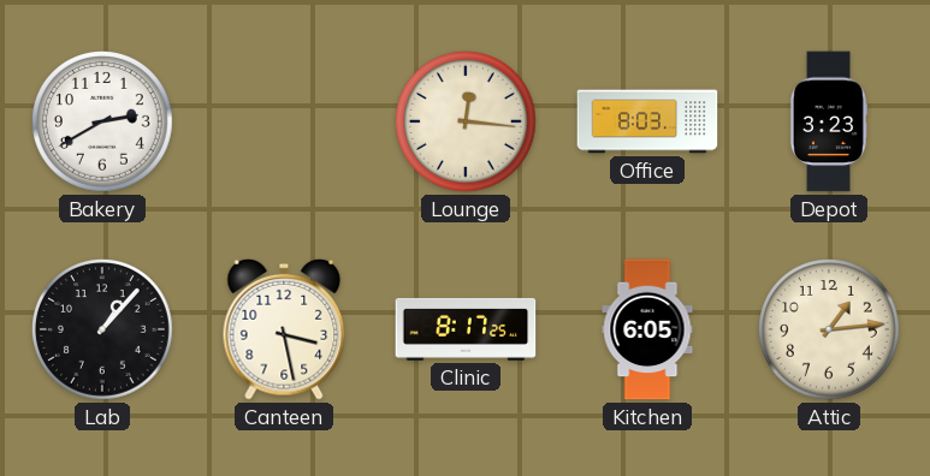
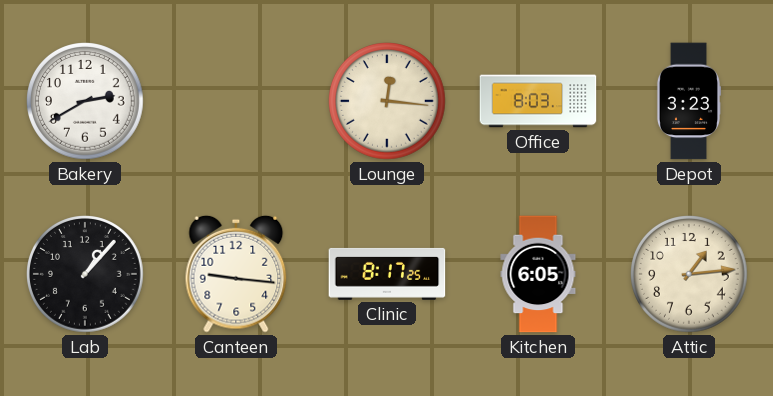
Canteen: 3:28 -> 9:16
